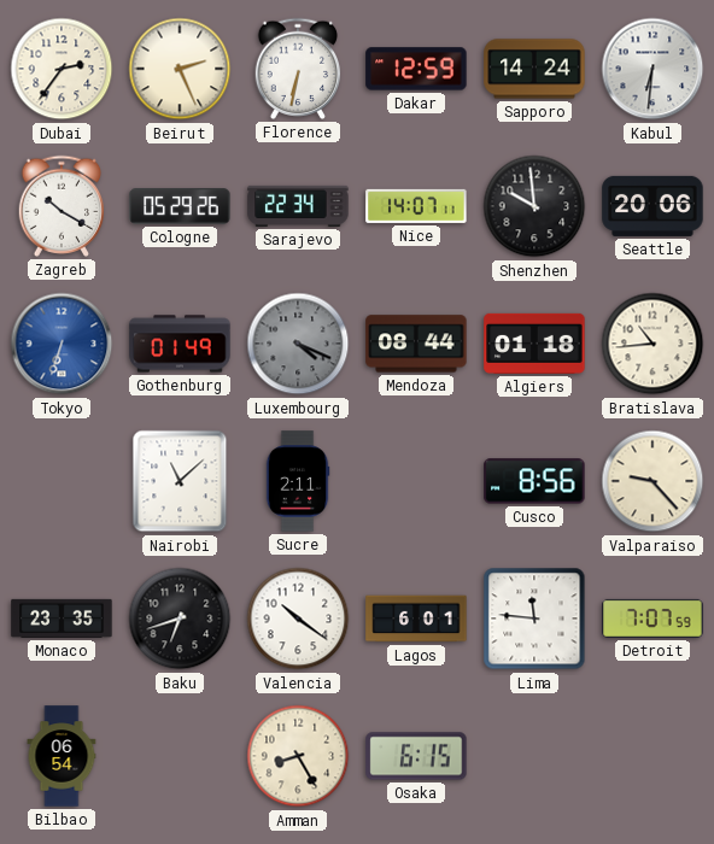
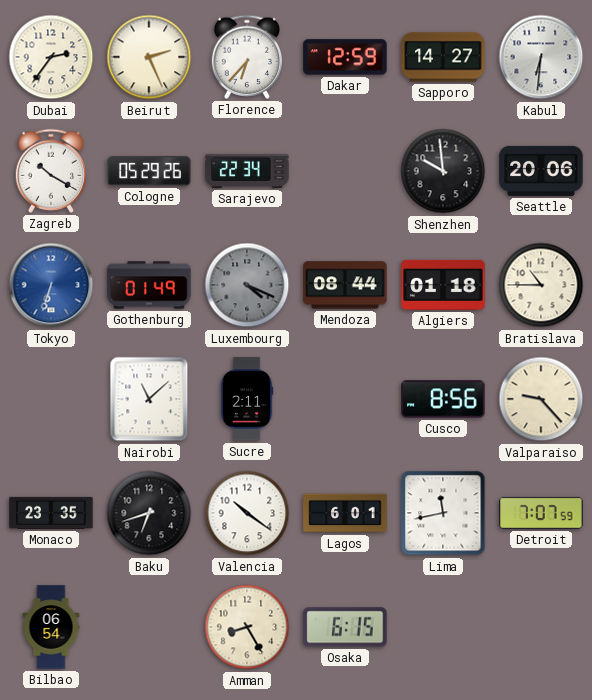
Florence: 6:32 -> 6:37
Sapporo: 14:24 -> 14:27
Nice: 14:07 -> none
Bratislava: 10:44 -> 10:45
Lima: 11:46 -> 11:43
